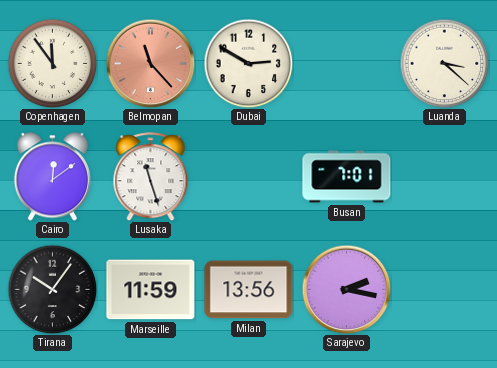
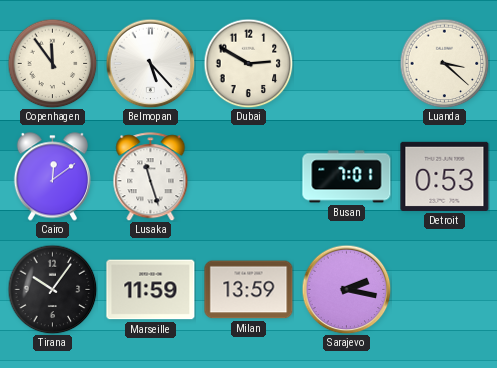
Belmopan: 11:23 -> 5:23
Belmopan dial: salmon -> white
Detroit: none -> 0:53
Milan: 13:56 -> 13:59
